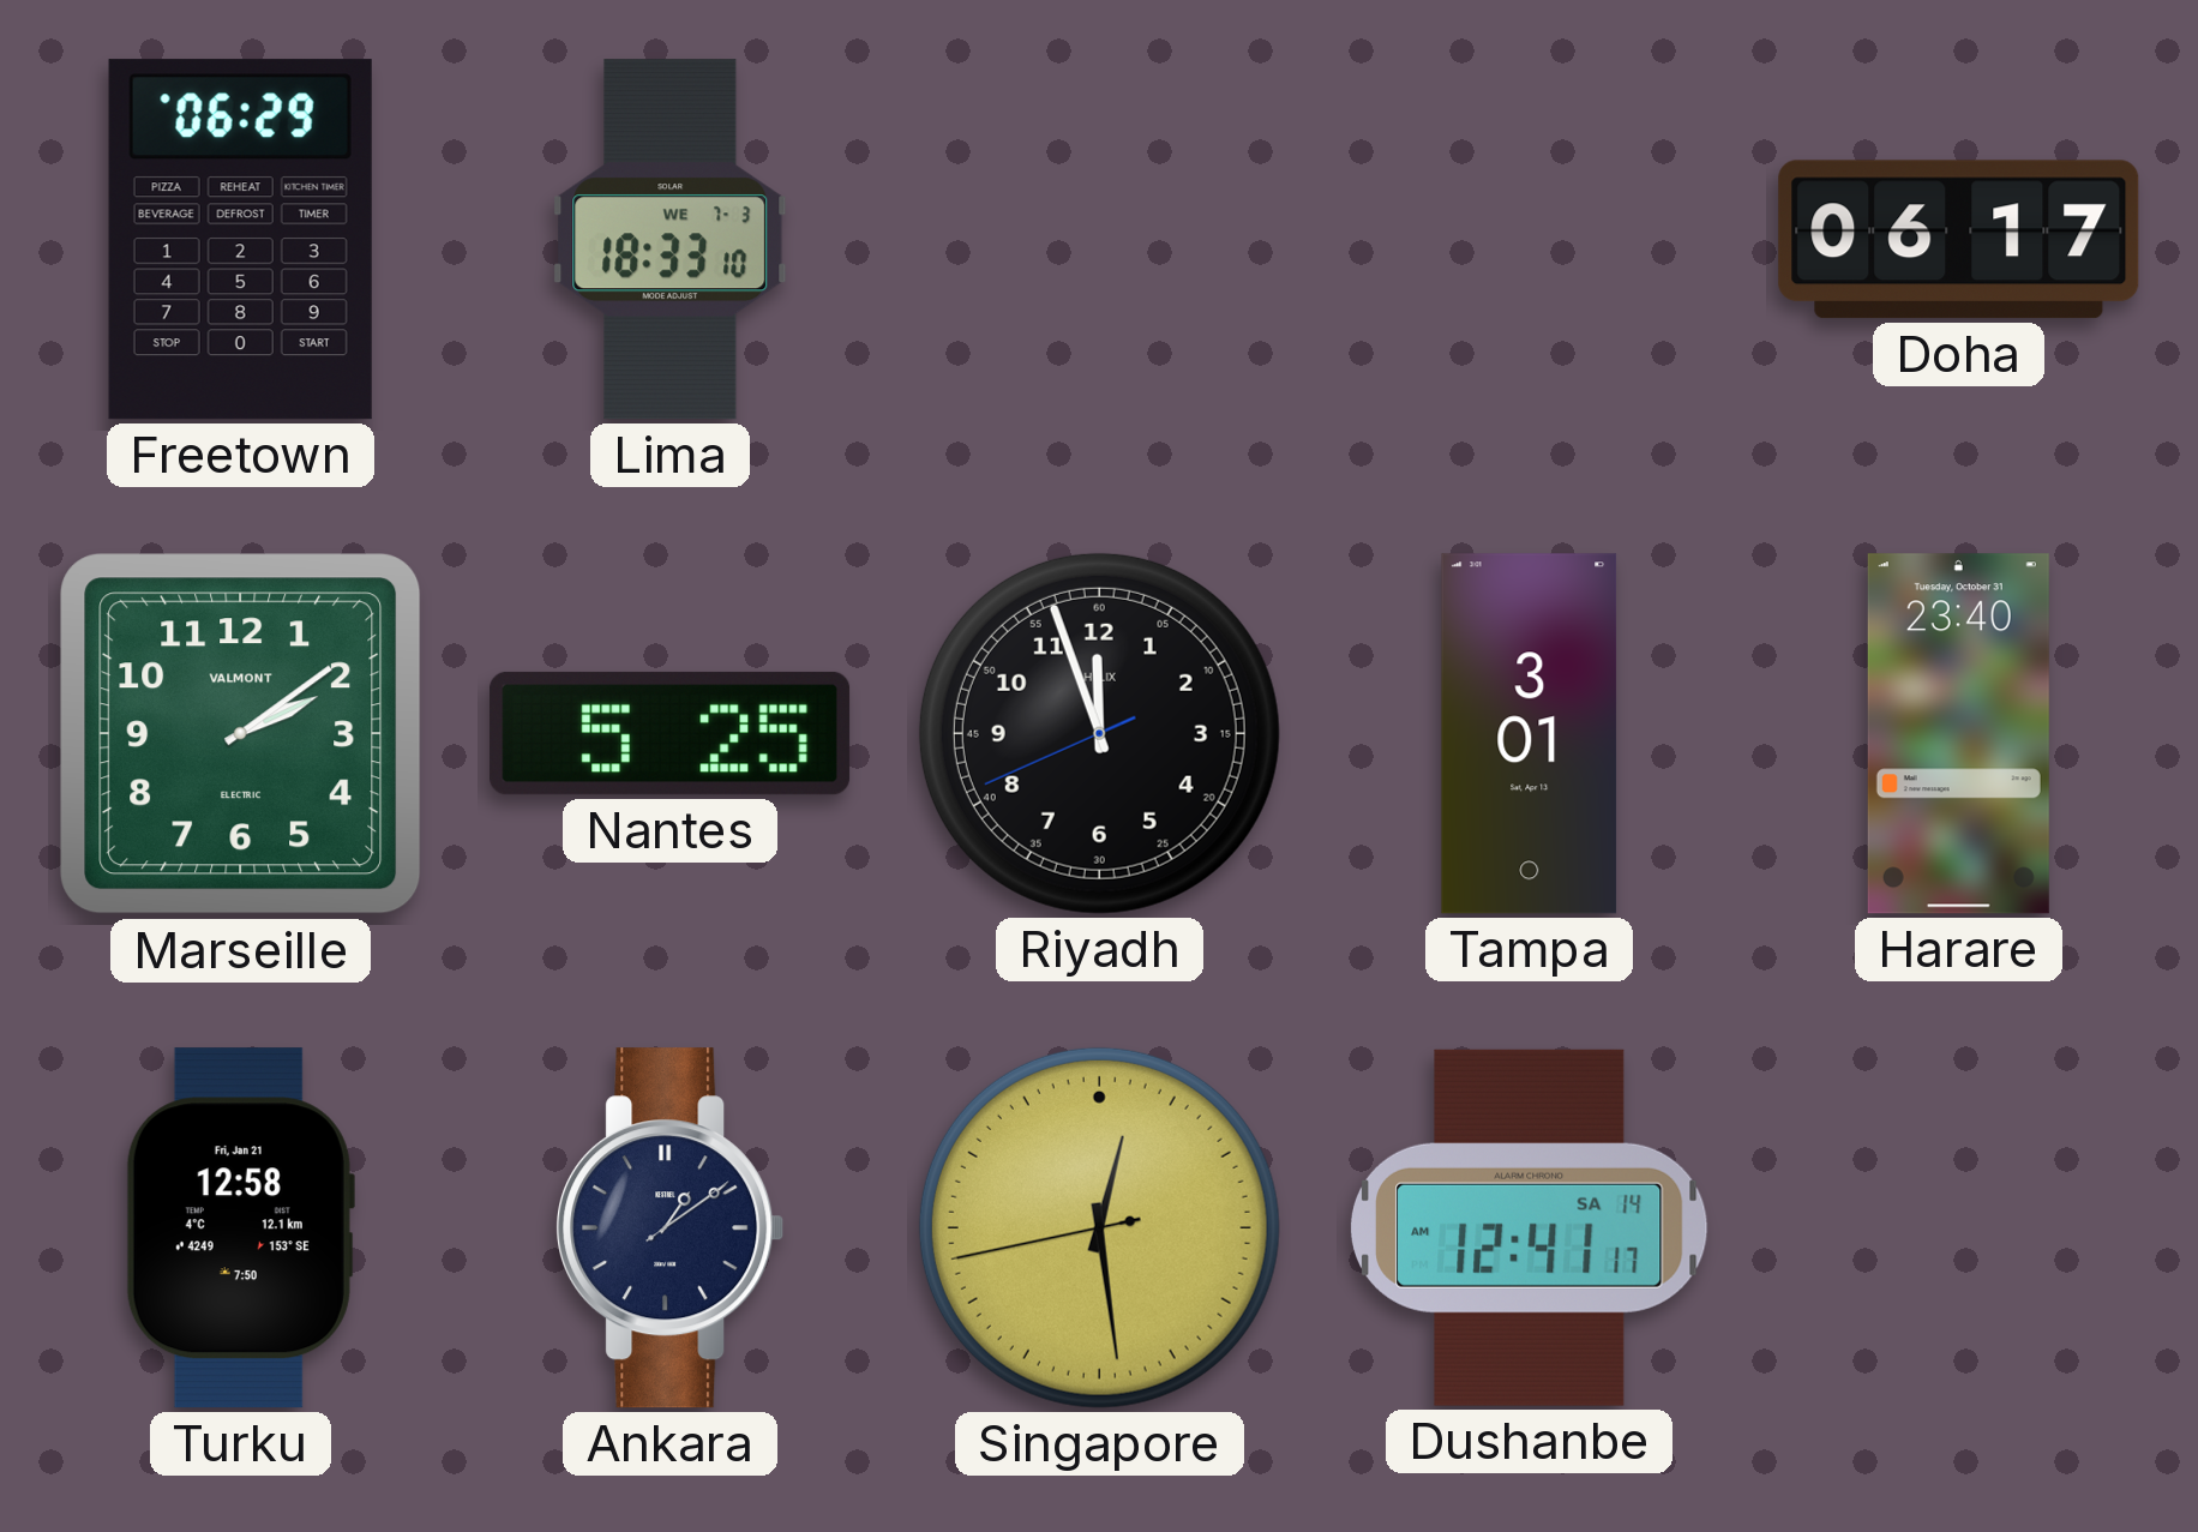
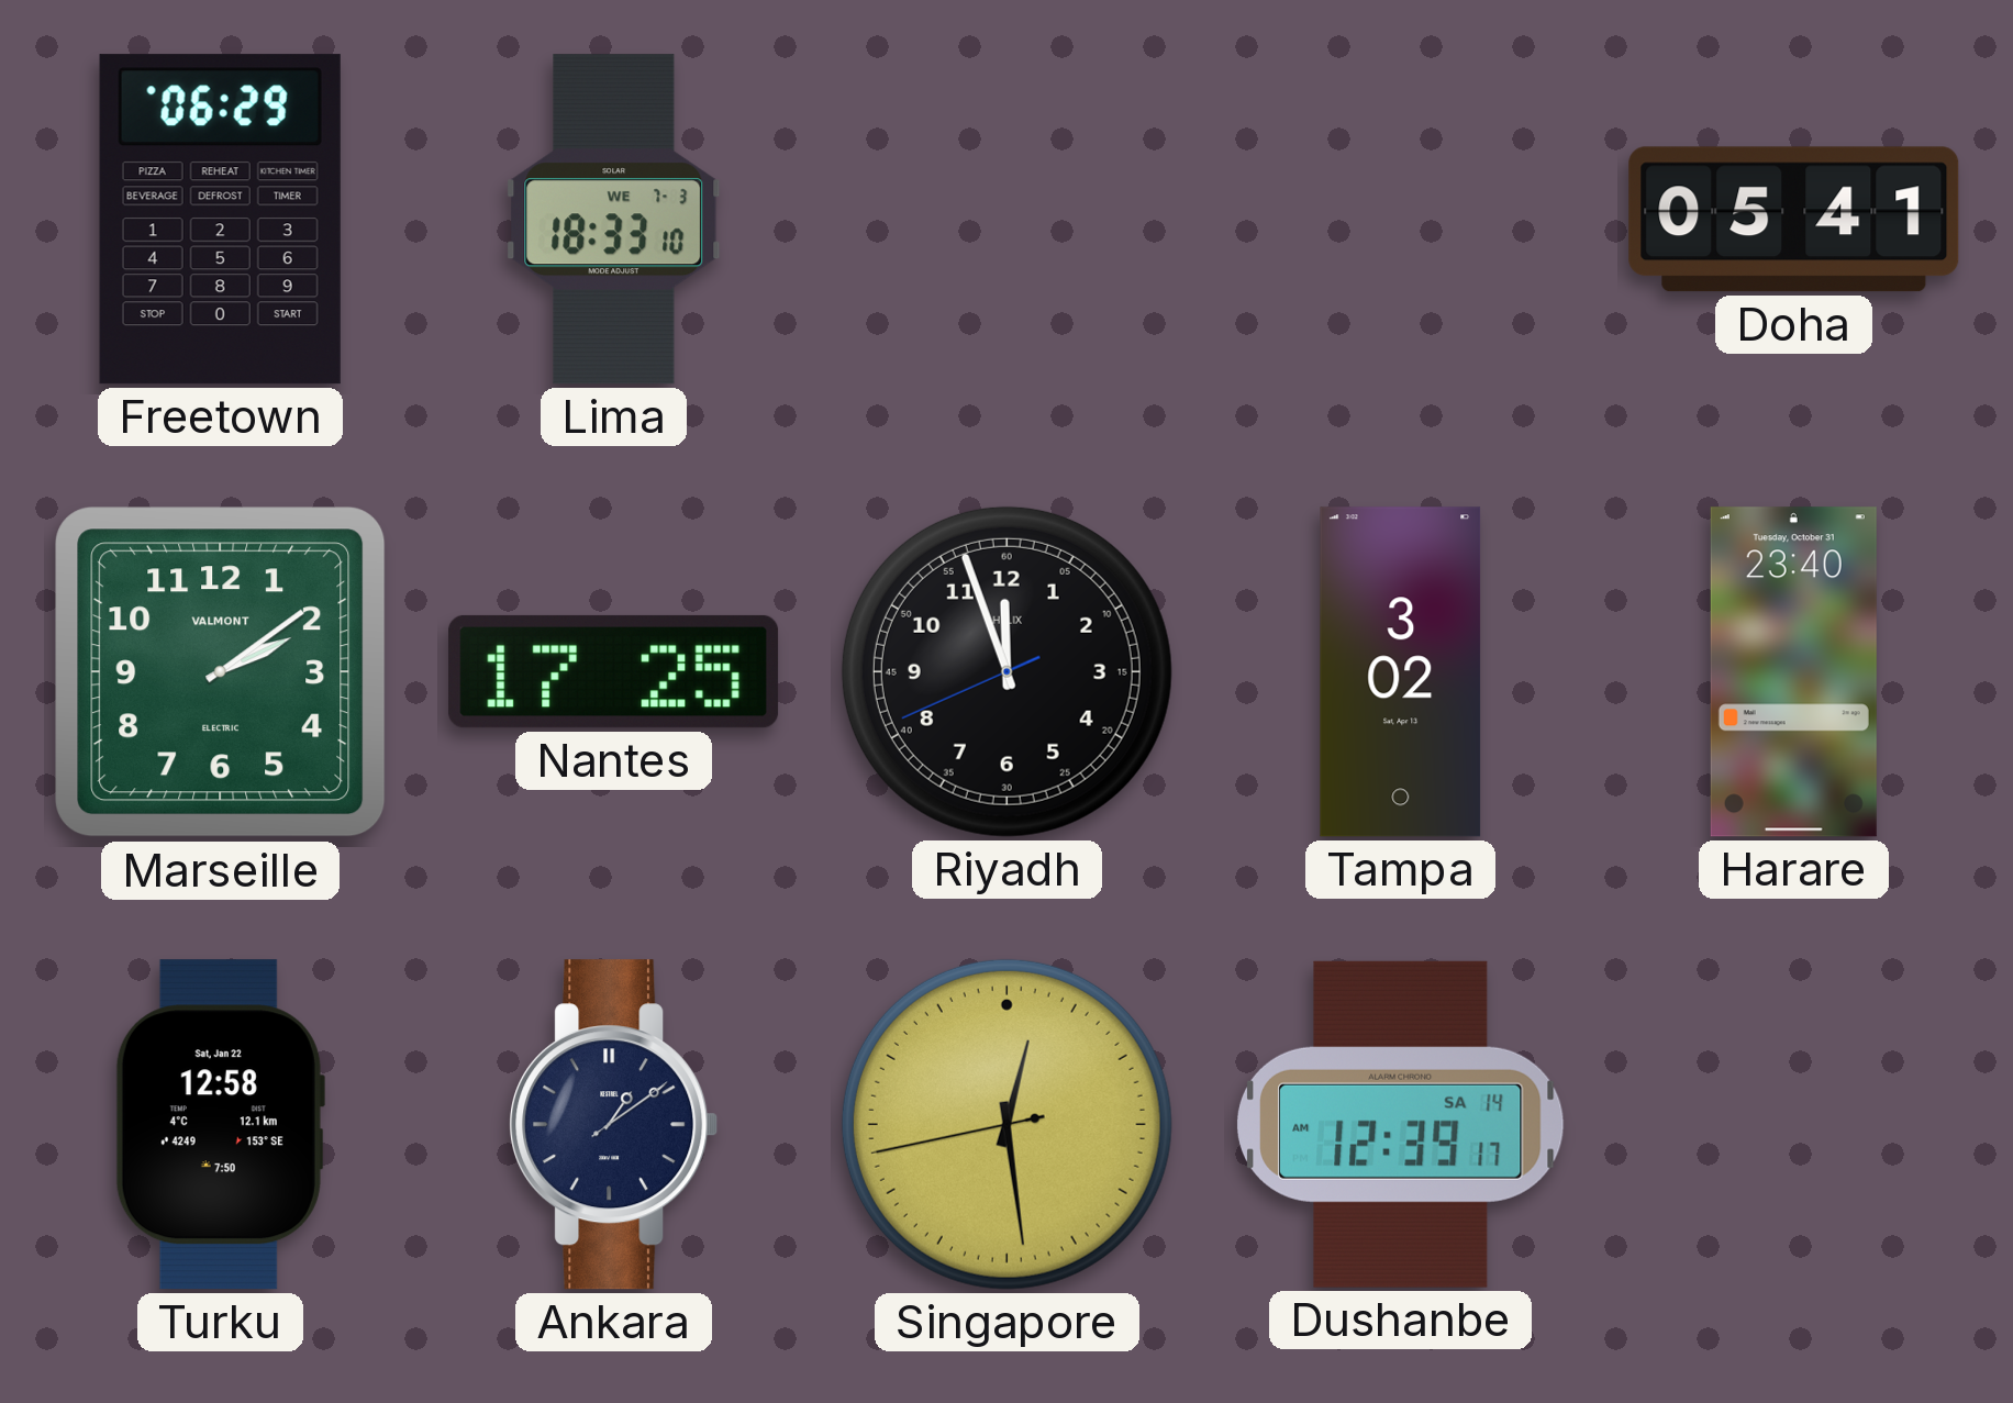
Doha: 06:17 -> 05:41
Nantes: 5:25 -> 17:25
Tampa: 3:01 -> 3:02
Turku date: Fri, Jan 21 -> Sat, Jan 22
Dushanbe: 12:41 -> 12:39
